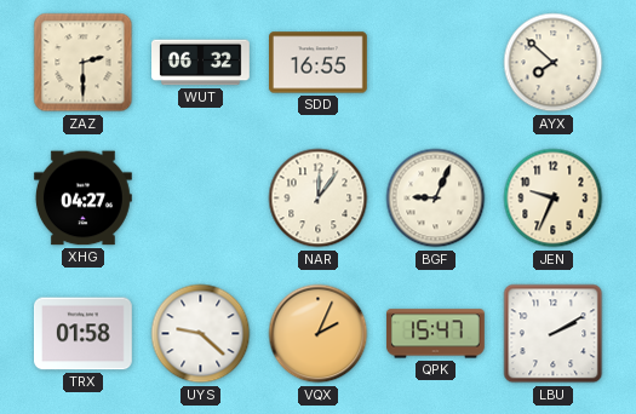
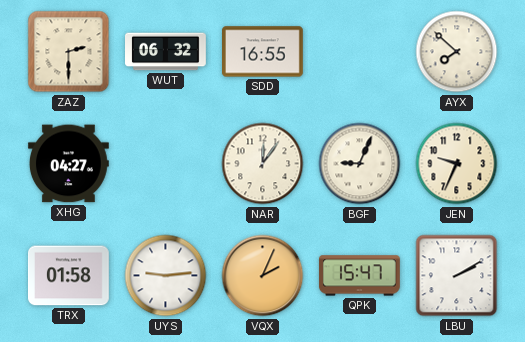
UYS: 9:22 -> 9:14
